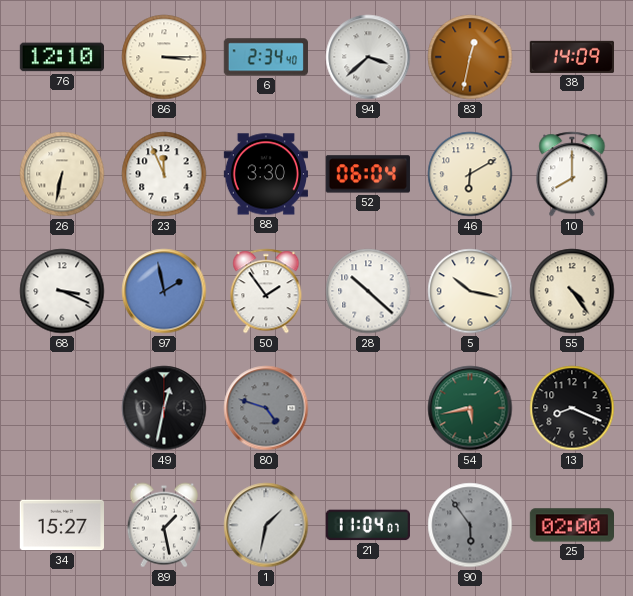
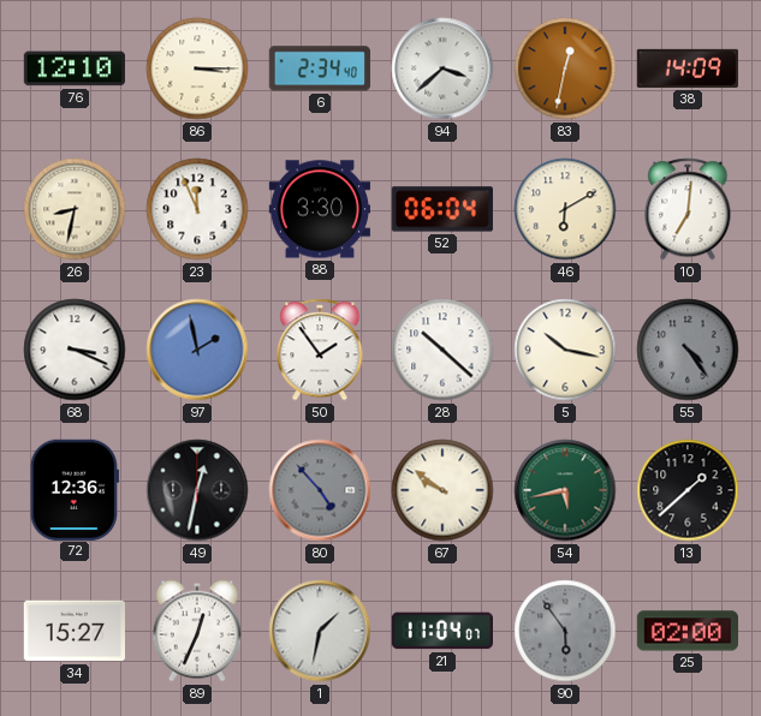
26: 6:32 -> 8:32
10: 8:00 -> 7:01
55 dial: cream -> grey
72: none -> 12:36
80: 4:48 -> 4:53
67: none -> 9:51
13: 8:19 -> 1:38
89: 1:28 -> 12:34
